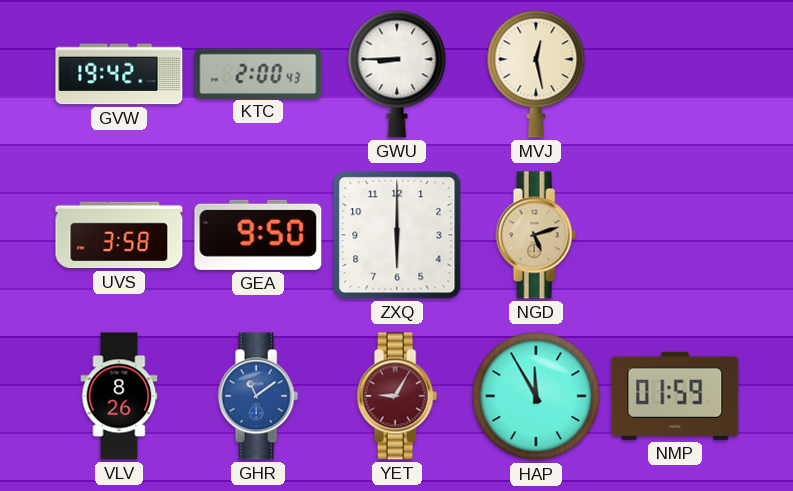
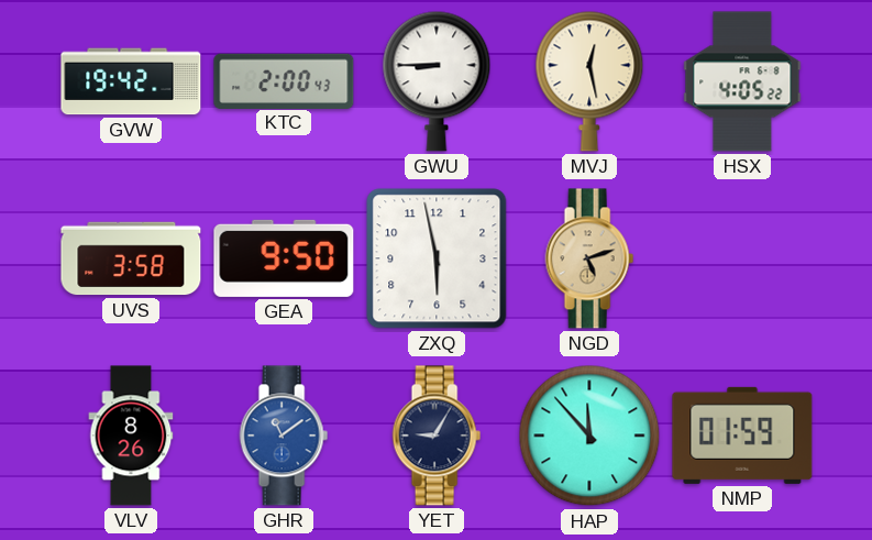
HSX: none -> 4:05
ZXQ: 6:00 -> 5:58
YET dial: burgundy -> navy
HAP: 11:55 -> 11:53
